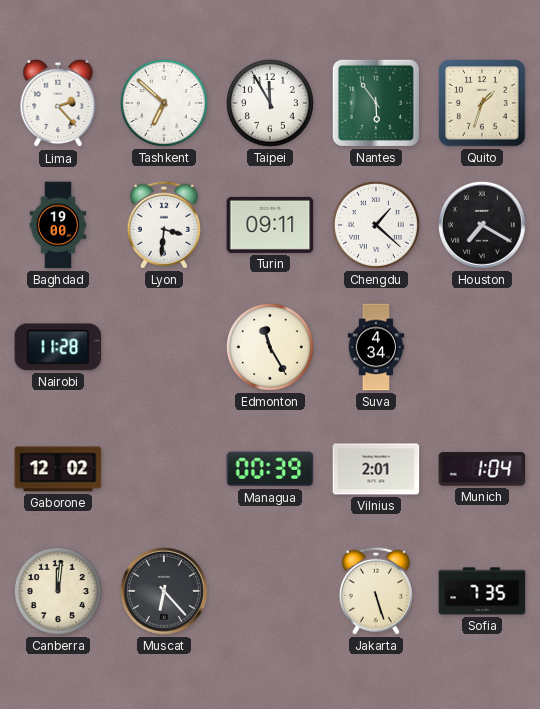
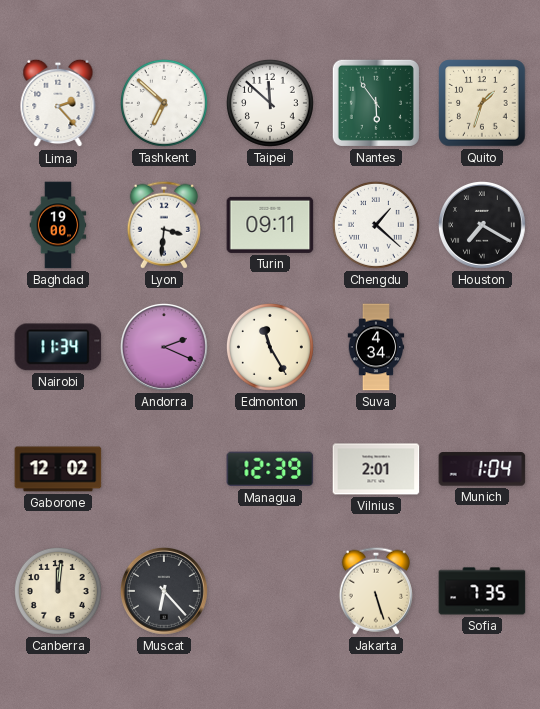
Taipei: 11:55 -> 11:52
Nairobi: 11:28 -> 11:34
Andorra: none -> 2:19
Managua: 00:39 -> 12:39
